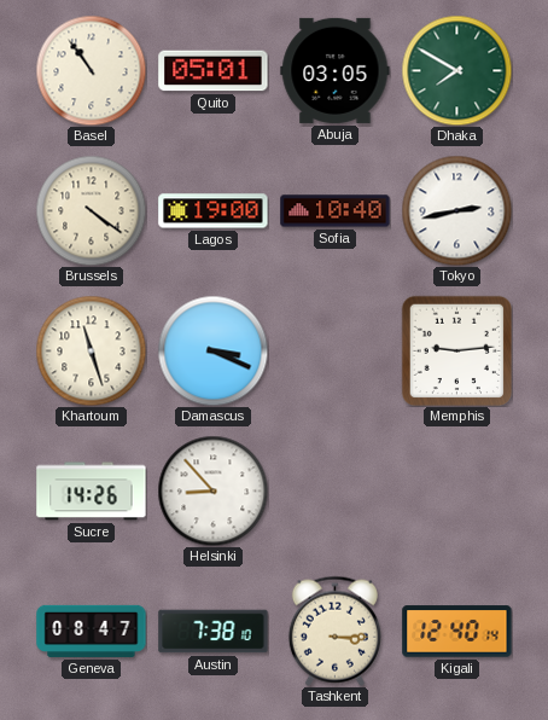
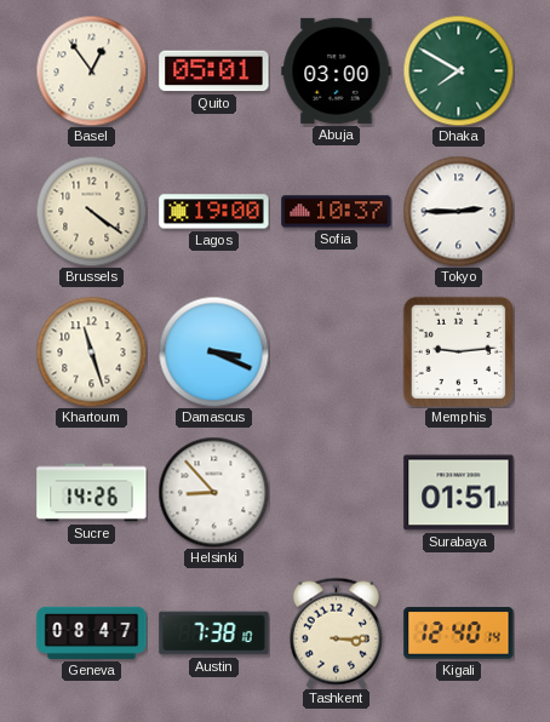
Basel: 10:54 -> 12:54
Abuja: 03:05 -> 03:00
Sofia: 10:40 -> 10:37
Tokyo: 2:43 -> 2:45
Surabaya: none -> 01:51
